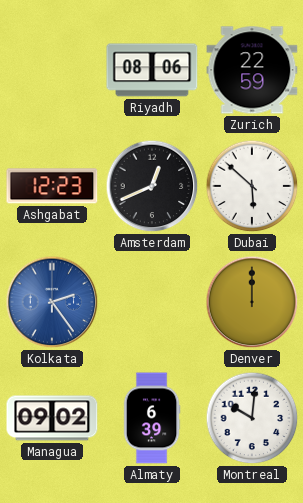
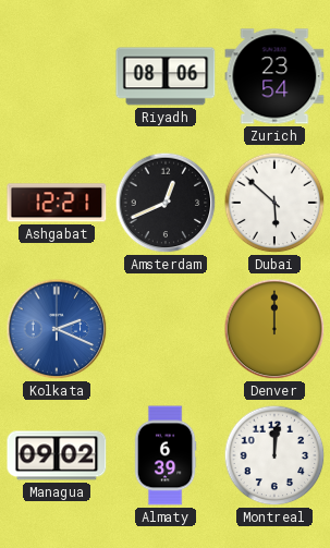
Zurich: 22:59 -> 23:54
Ashgabat: 12:23 -> 12:21
Kolkata: 2:24 -> 2:19
Montreal: 10:01 -> 12:01
